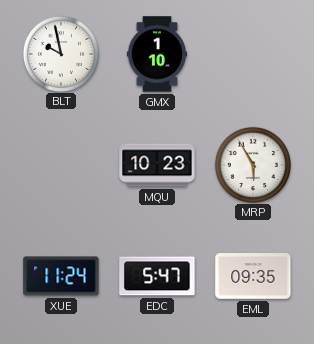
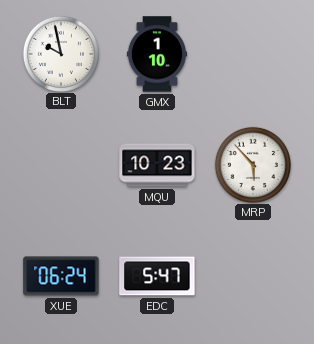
MRP: 5:55 -> 5:53
XUE: 11:24 -> 06:24
EML: 09:35 -> none
